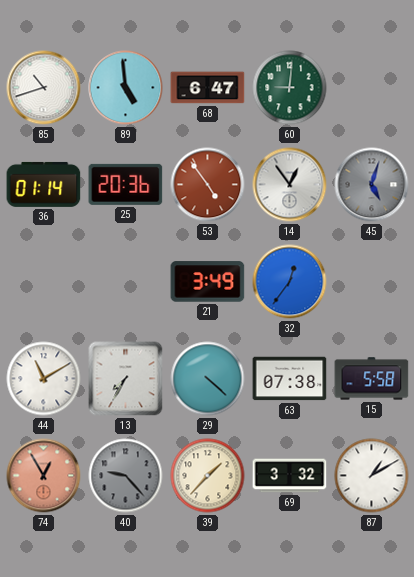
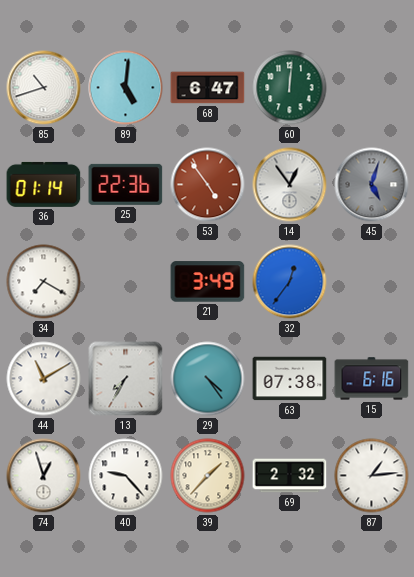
89: 4:59 -> 5:01
60: 9:01 -> 12:01
25: 20:36 -> 22:36
34: none -> 7:20
29: 4:22 -> 4:24
15: 5:58 -> 6:16
74: 12:55 -> 12:57
74 dial: salmon -> white
40 dial: grey -> white
69: 3:32 -> 2:32
87: 1:10 -> 1:14
